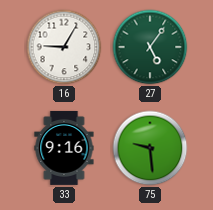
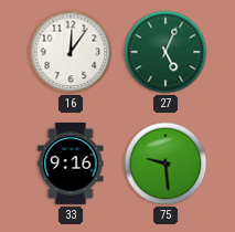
16: 9:05 -> 12:06
27: 5:06 -> 5:04
